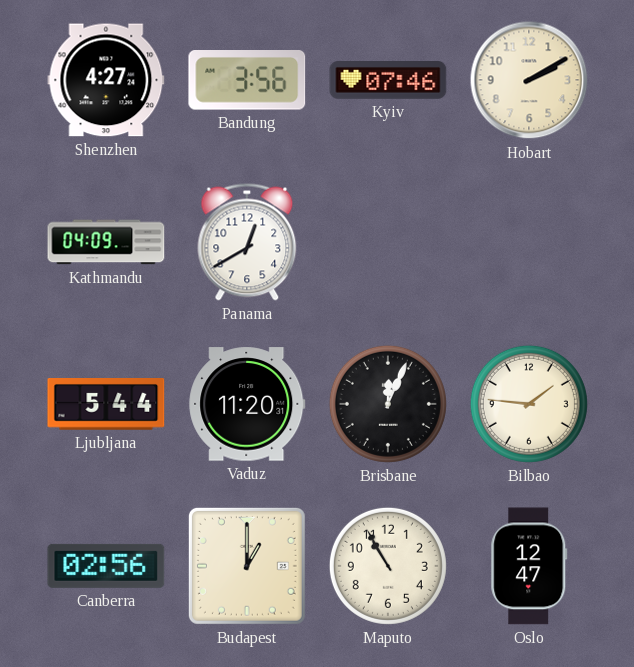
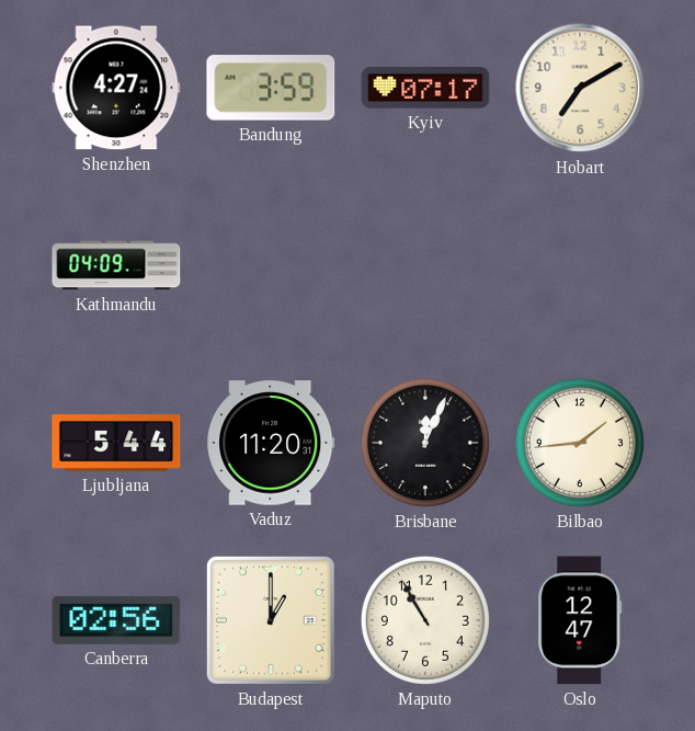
Bandung: 3:56 -> 3:59
Kyiv: 07:46 -> 07:17
Hobart: 2:10 -> 7:10
Panama: 12:40 -> none
Bilbao: 1:46 -> 1:44
